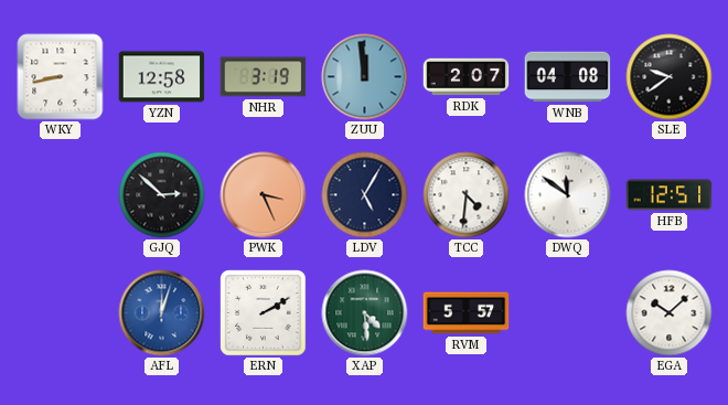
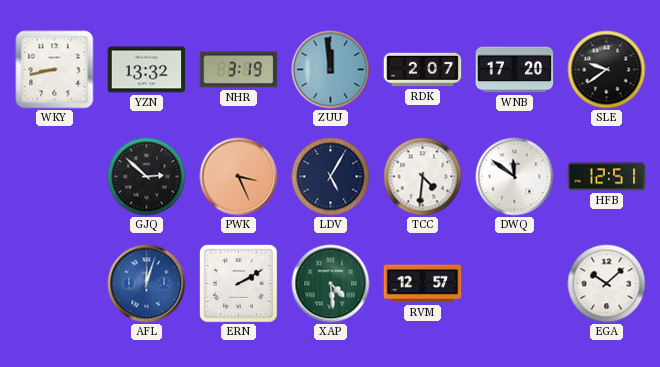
YZN: 12:58 -> 13:32
WNB: 04:08 -> 17:20
RVM: 5:57 -> 12:57
